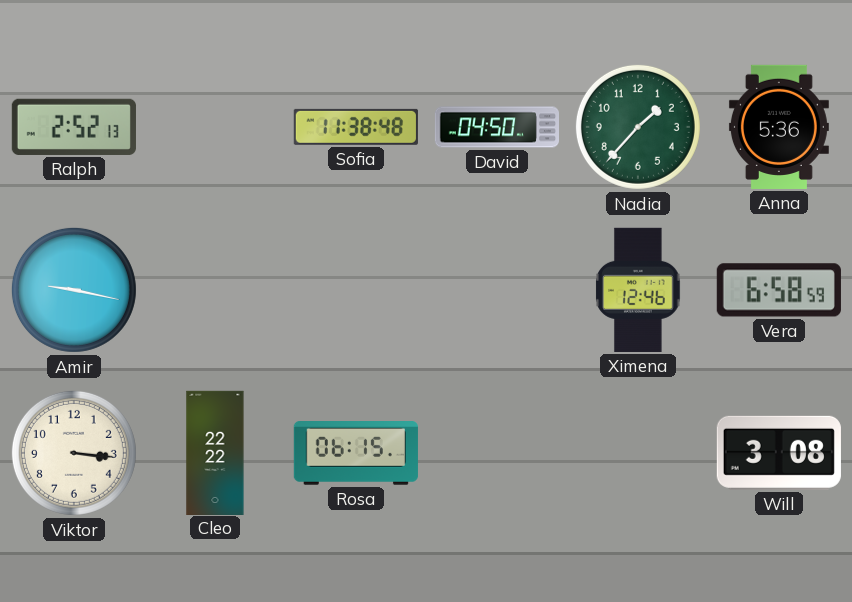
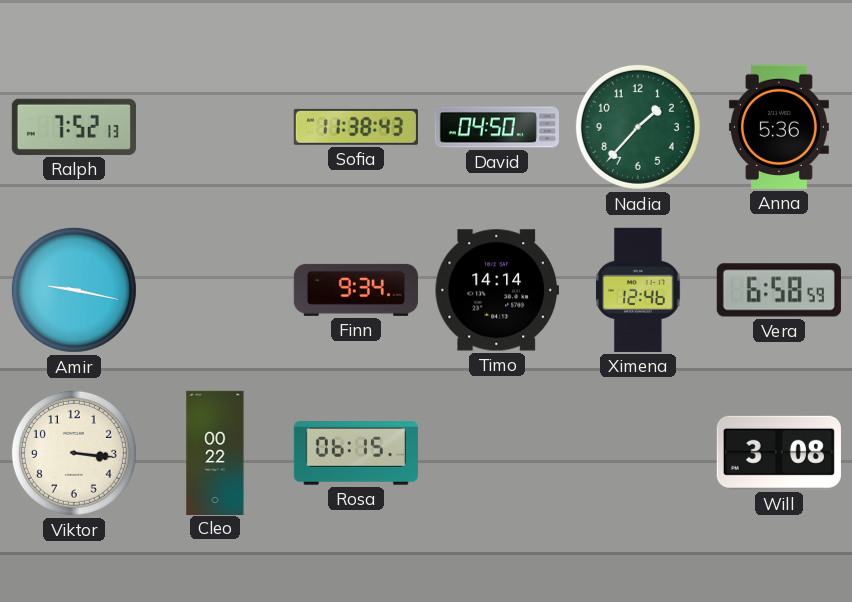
Ralph: 2:52 -> 7:52
Sofia: 11:38:48 -> 11:38:43
Finn: none -> 9:34
Timo: none -> 14:14
Cleo: 22:22 -> 00:22
